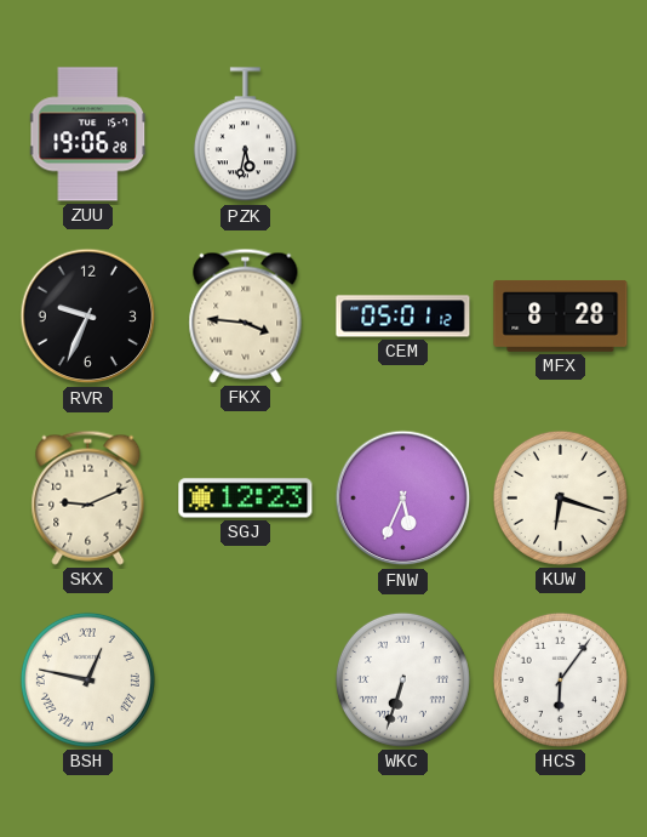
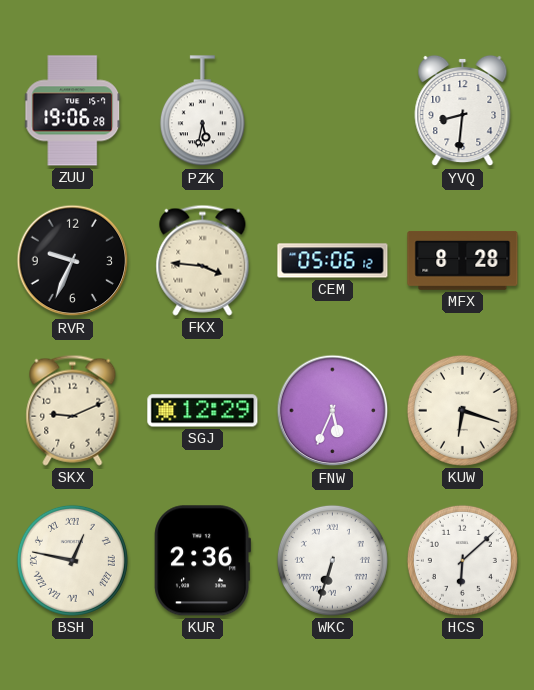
YVQ: none -> 8:31
CEM: 05:01 -> 05:06
SGJ: 12:23 -> 12:29
KUR: none -> 2:36
HCS: 6:06 -> 6:08
